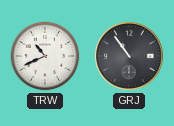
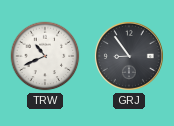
GRJ: 10:54 -> 8:54
